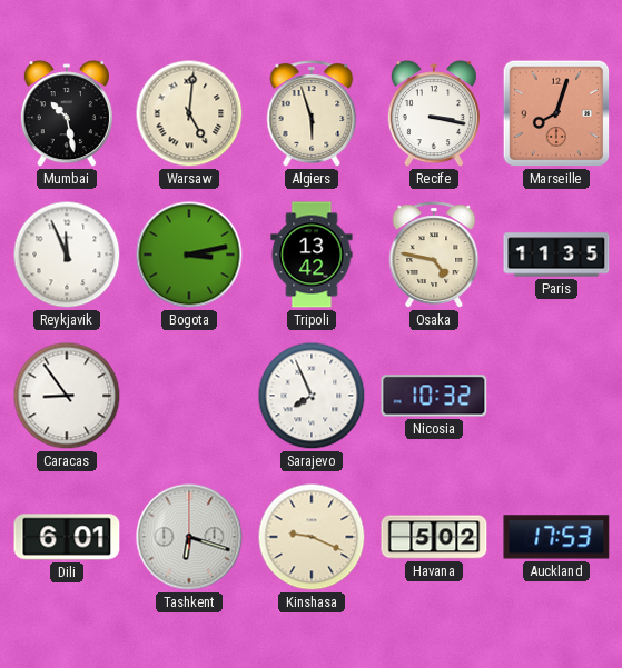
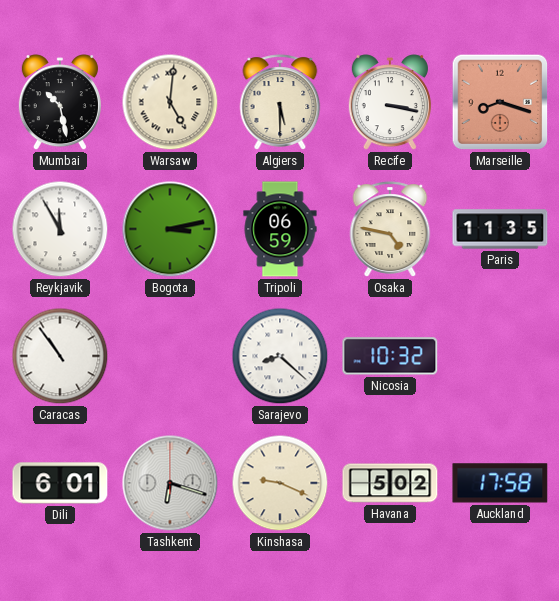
Algiers: 5:57 -> 5:30
Marseille: 8:03 -> 8:18
Reykjavik: 11:56 -> 11:55
Tripoli: 13:42 -> 06:59
Caracas: 8:54 -> 10:54
Sarajevo: 7:56 -> 8:22
Auckland: 17:53 -> 17:58
